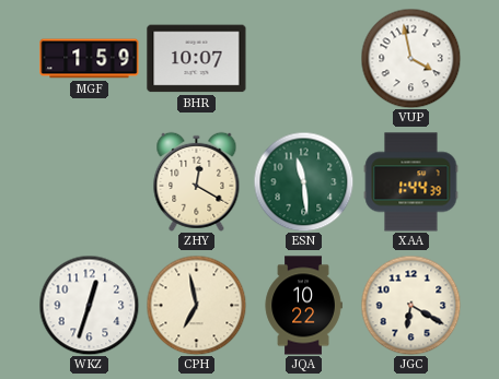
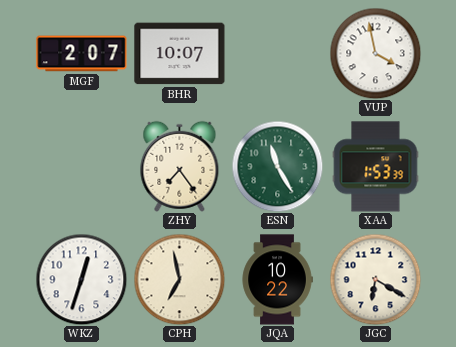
MGF: 1:59 -> 2:07
ZHY: 12:20 -> 7:24
ESN: 11:29 -> 11:25
XAA: 1:44 -> 1:53
